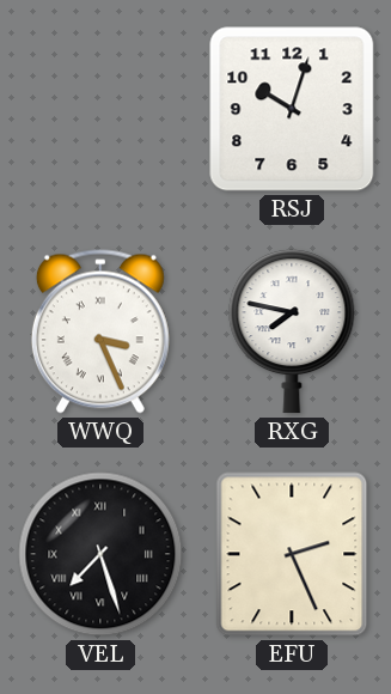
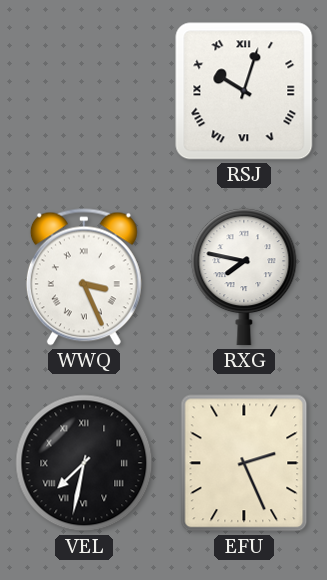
RSJ numerals: Arabic -> Roman
VEL: 7:27 -> 7:32
